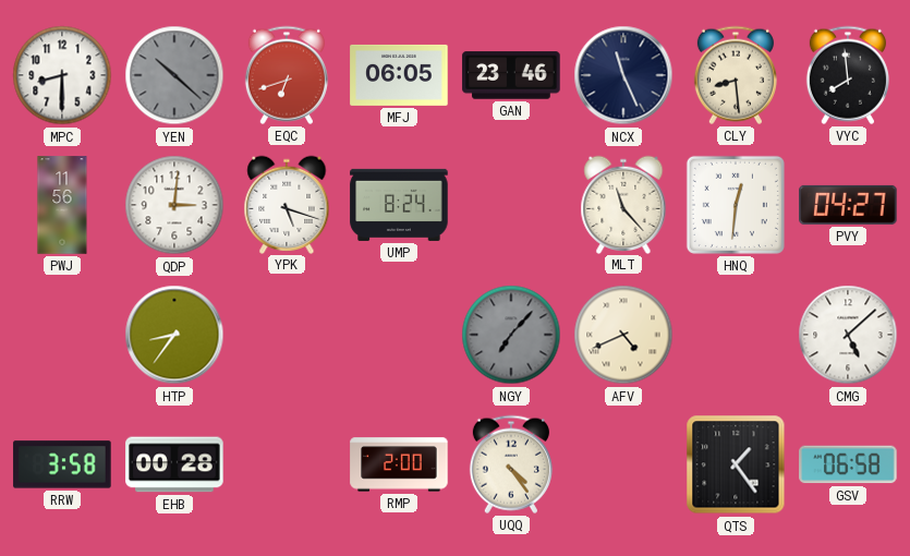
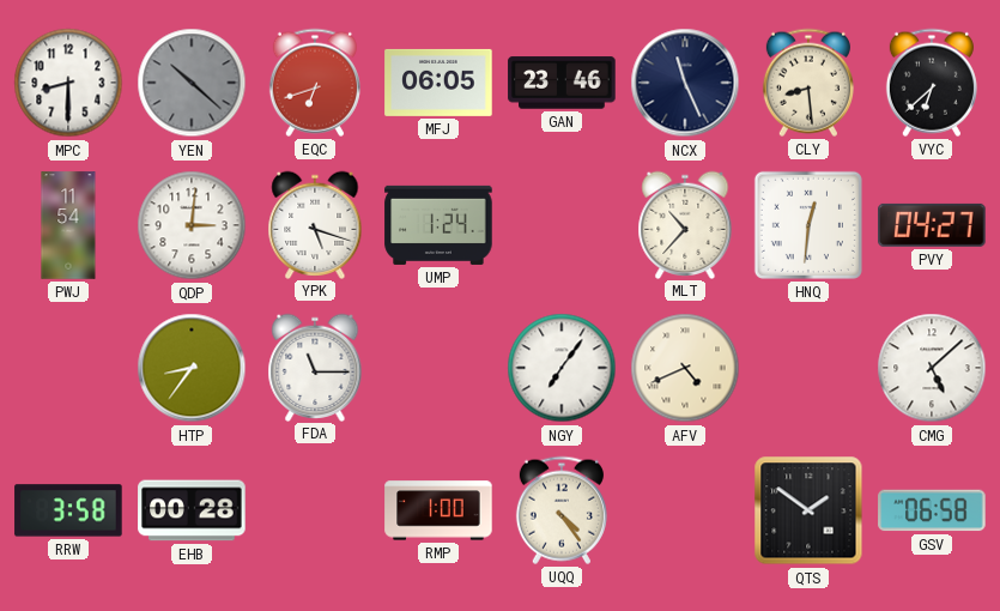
VYC: 7:59 -> 6:38
PWJ: 11:56 -> 11:54
UMP: 8:24 -> 1:24
MLT: 11:23 -> 10:37
FDA: none -> 11:15
NGY: 7:07 -> 7:06
NGY dial: grey -> white
RMP: 2:00 -> 1:00
QTS: 1:24 -> 1:51
